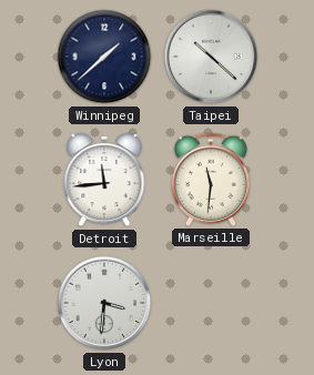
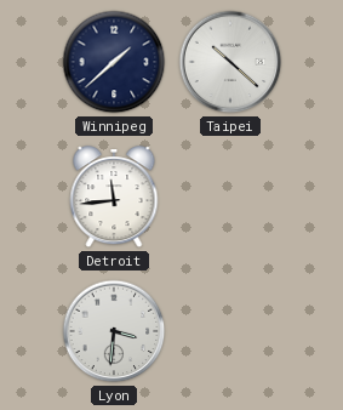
Marseille: 11:31 -> none
